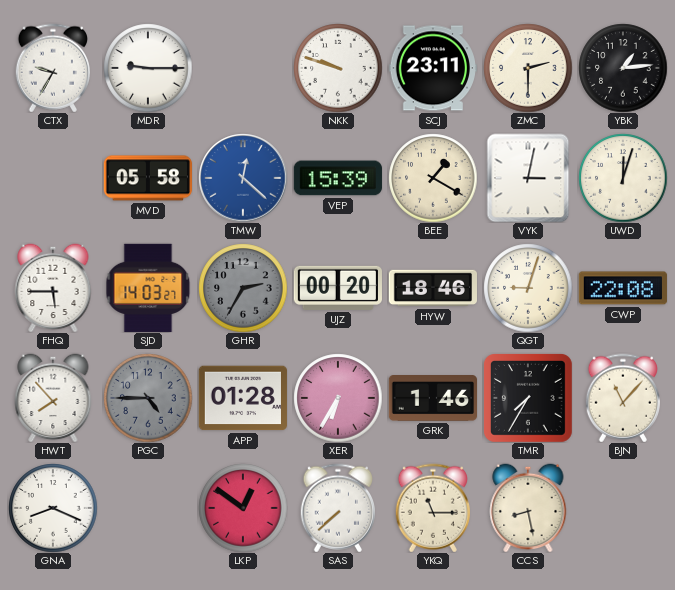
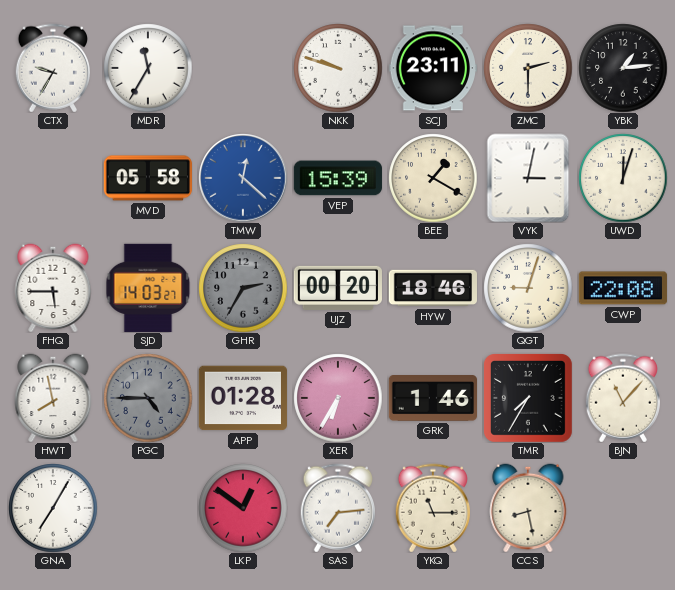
MDR: 9:15 -> 11:35
HWT: 7:53 -> 7:58
GNA: 8:19 -> 7:05
SAS: 7:38 -> 7:14
